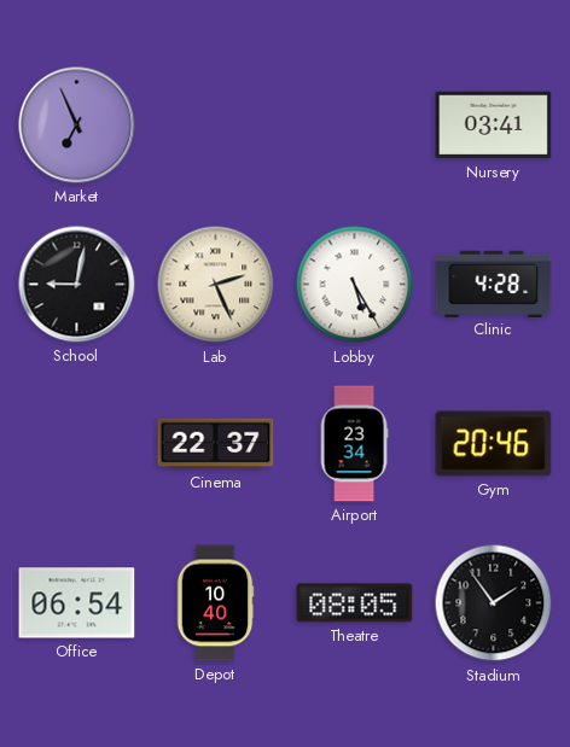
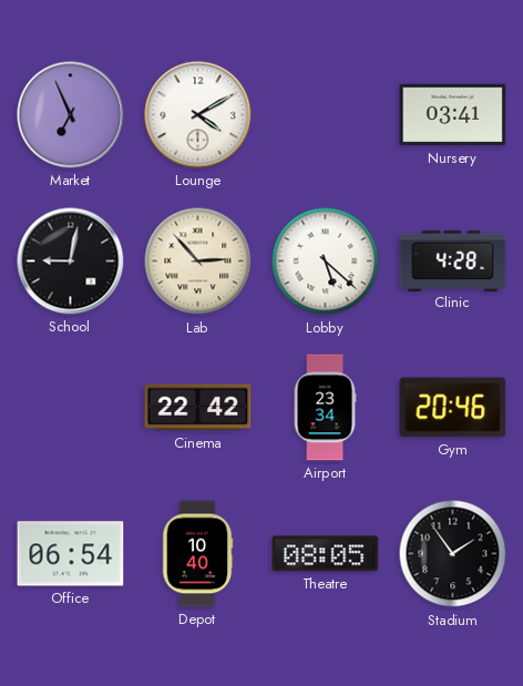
Lounge: none -> 4:10
Lab: 2:26 -> 2:53
Lobby: 5:25 -> 5:22
Cinema: 22:37 -> 22:42
